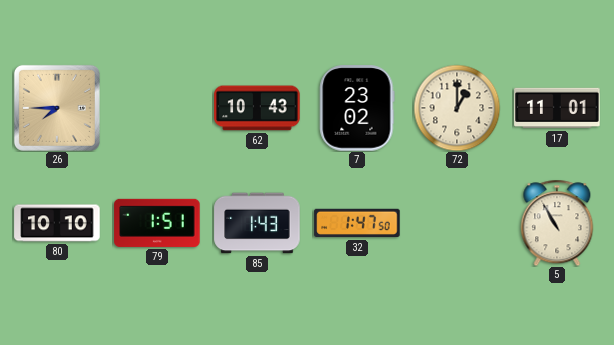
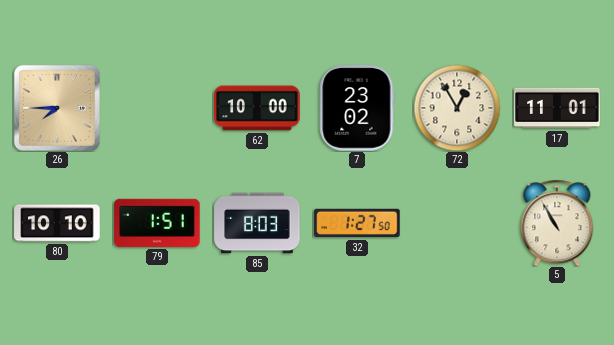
62: 10:43 -> 10:00
72: 1:00 -> 12:55
85: 1:43 -> 8:03
32: 1:47 -> 1:27
